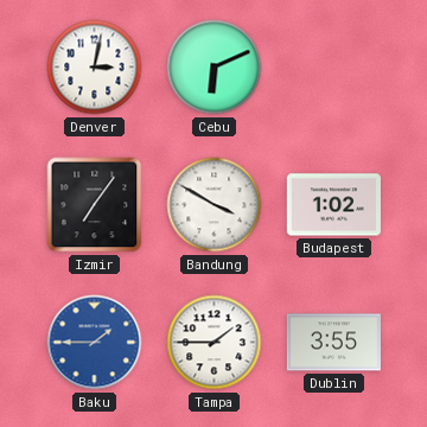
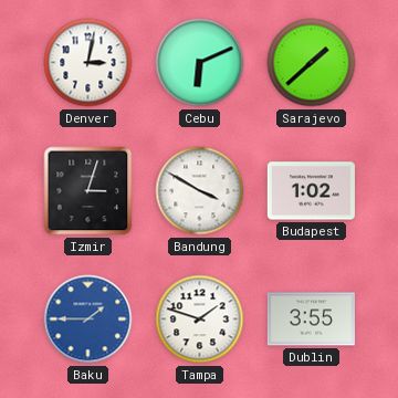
Sarajevo: none -> 1:38
Izmir: 7:06 -> 3:03
Tampa: 1:45 -> 1:48
